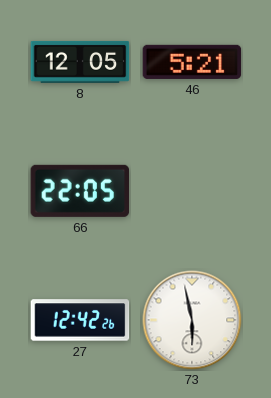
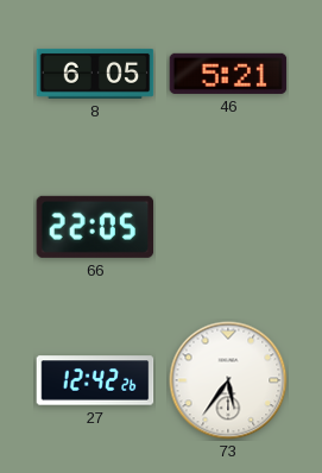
8: 12:05 -> 6:05
73: 5:58 -> 5:36
